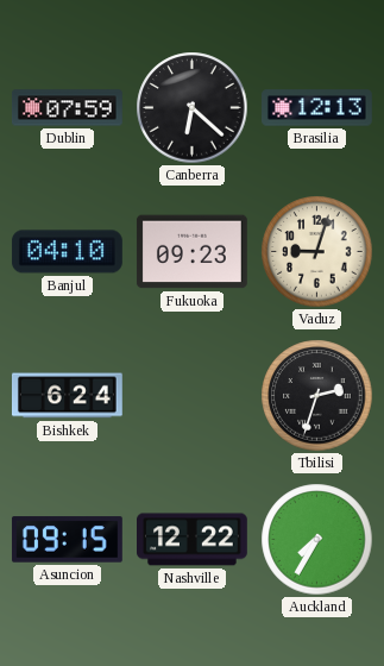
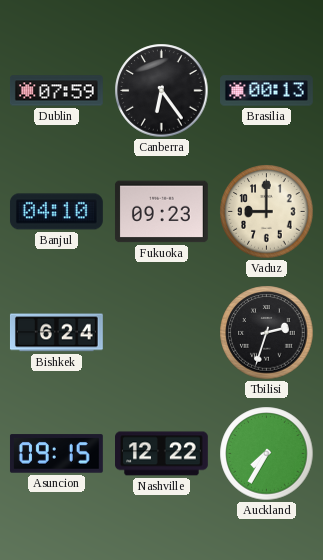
Canberra: 6:22 -> 6:24
Brasilia: 12:13 -> 00:13
Vaduz: 9:03 -> 9:00
